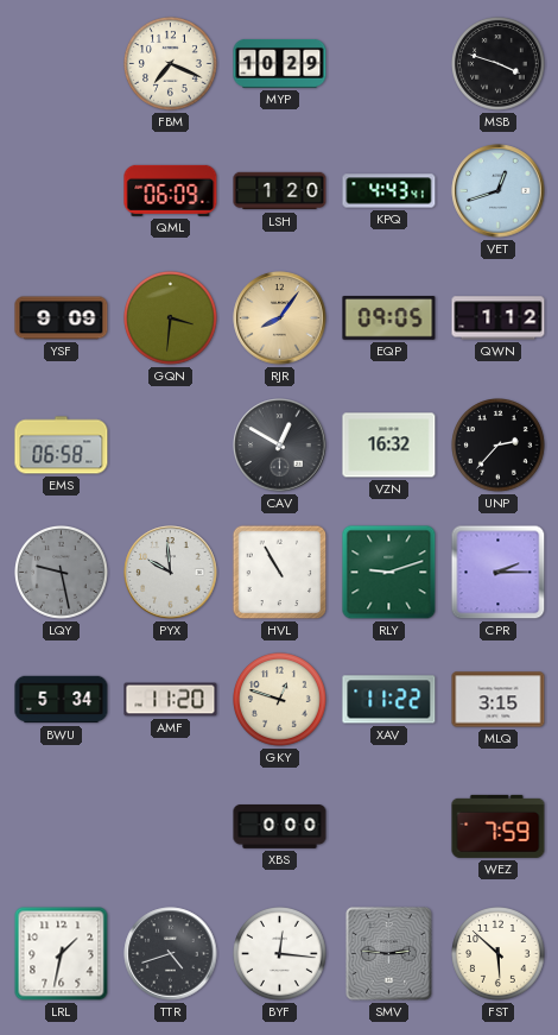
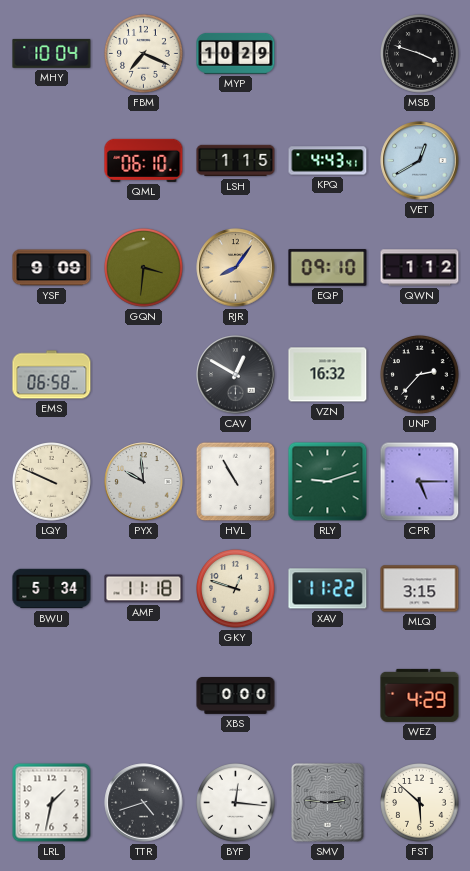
MHY: none -> 10:04
QML: 06:09 -> 06:10
LSH: 1:20 -> 1:15
VET: 12:42 -> 12:40
EQP: 09:05 -> 09:10
LQY: 9:28 -> 9:49
LQY dial: grey -> cream
CPR: 2:15 -> 5:15
AMF: 11:20 -> 11:18
WEZ: 7:59 -> 4:29
